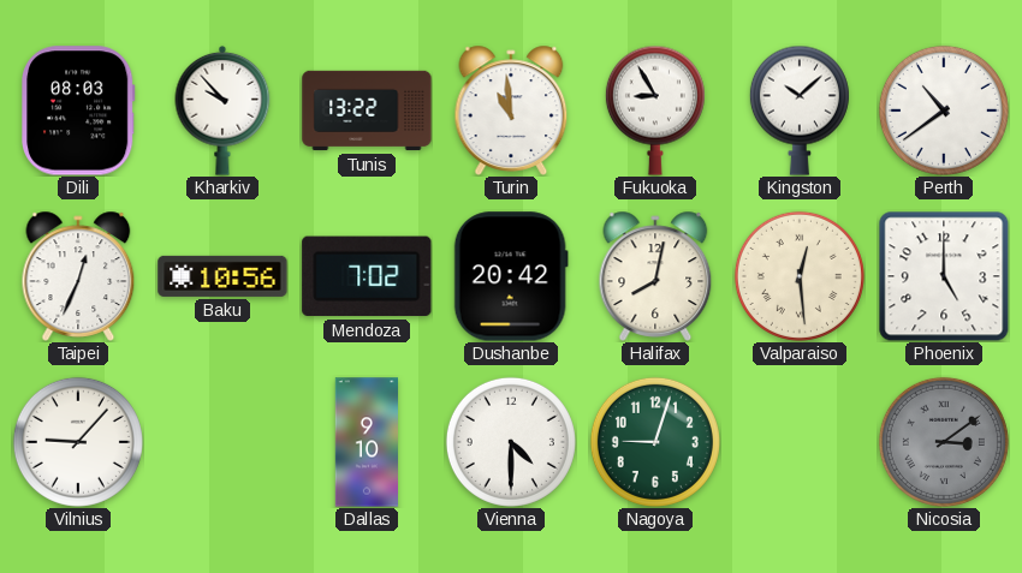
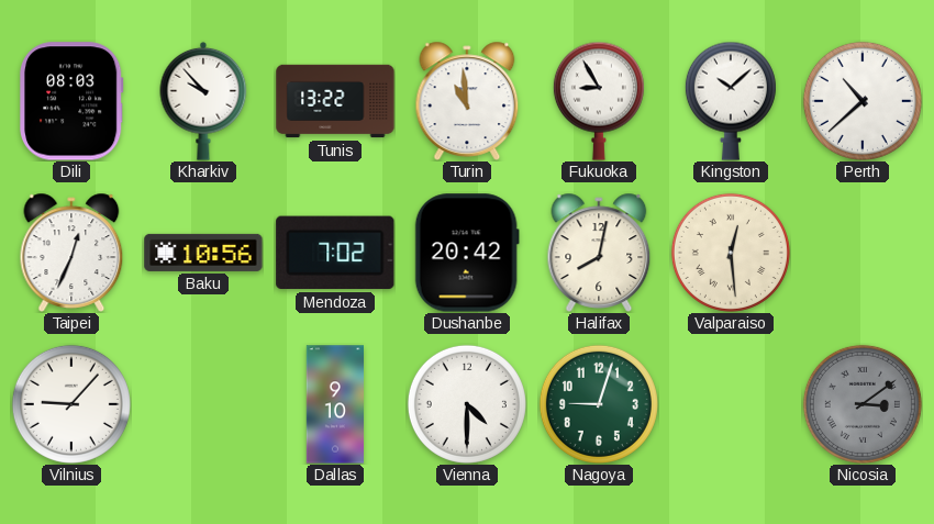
Perth: 10:39 -> 10:38
Phoenix: 5:00 -> none
